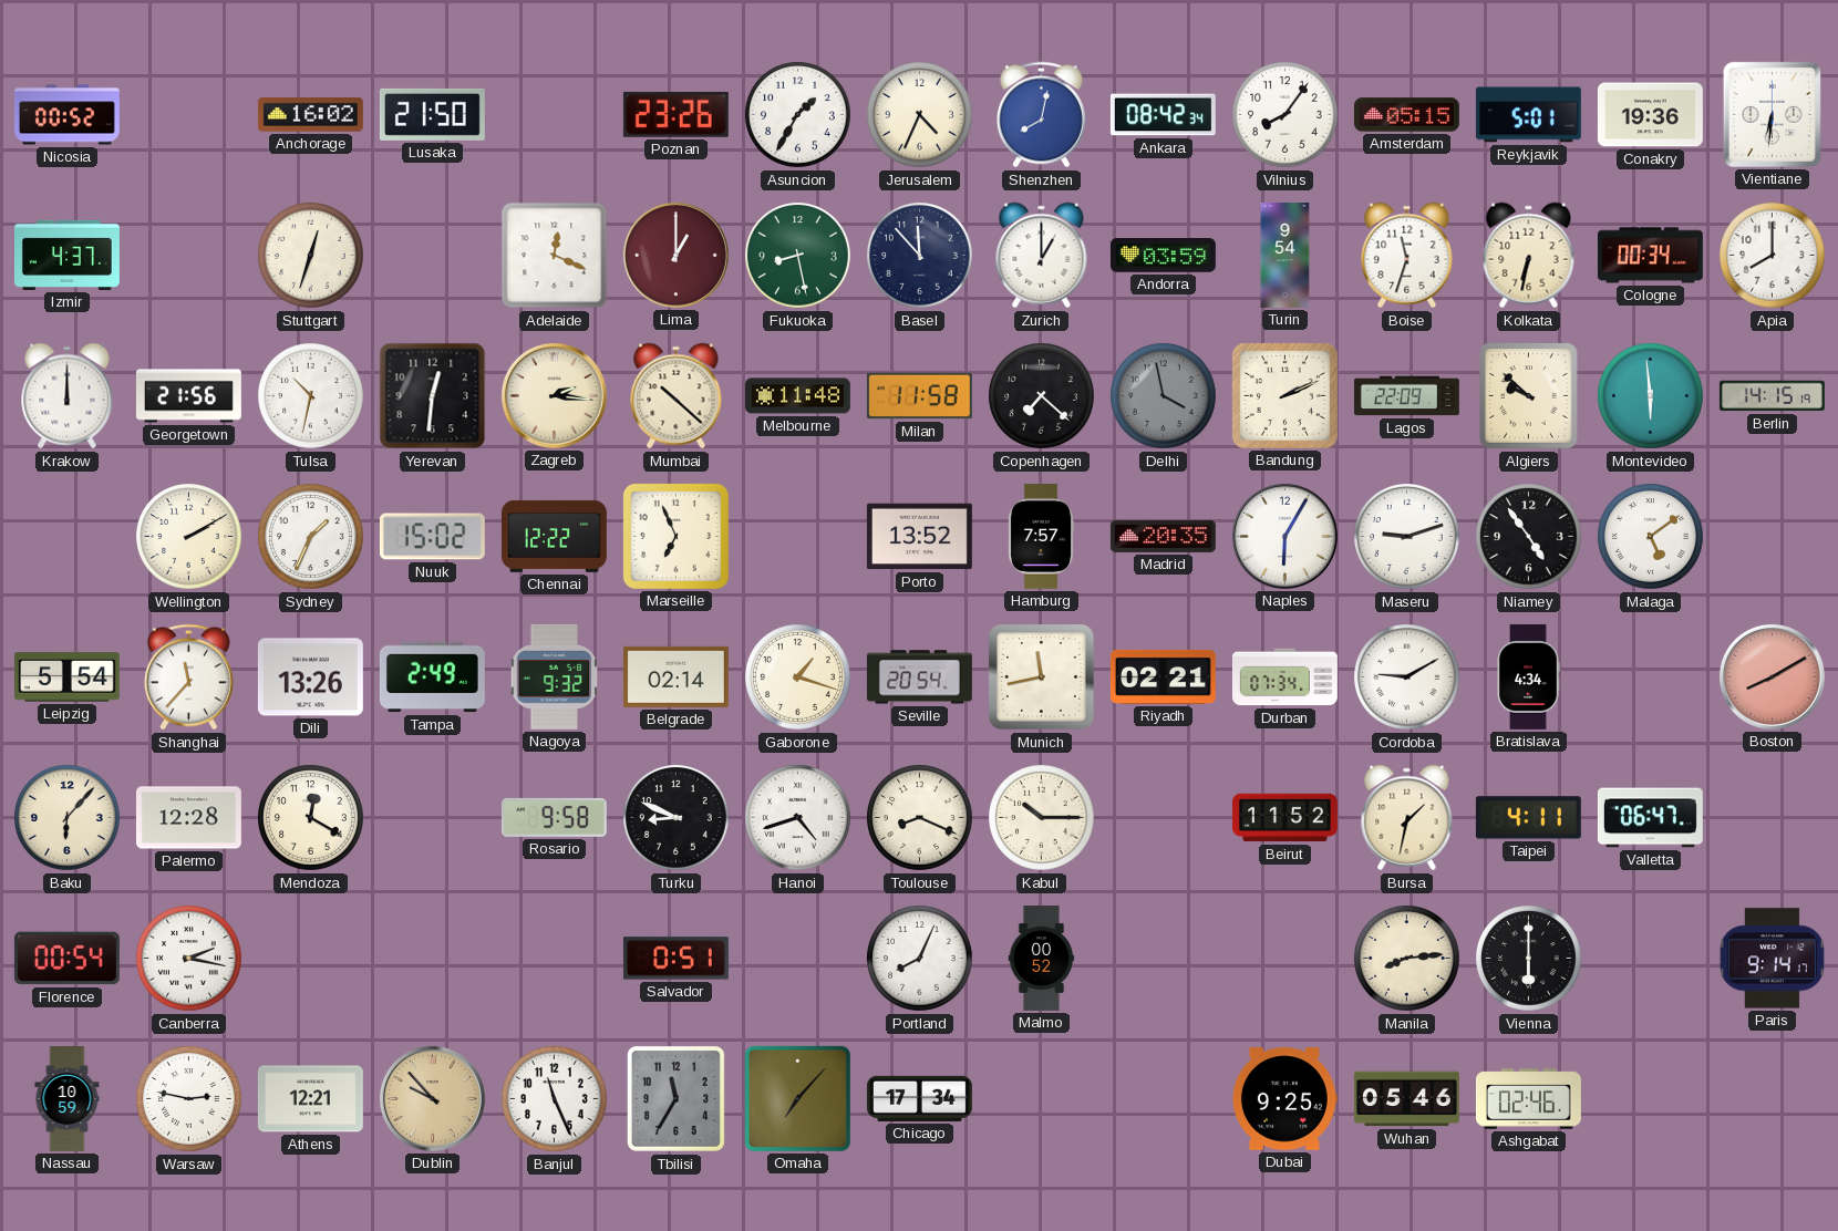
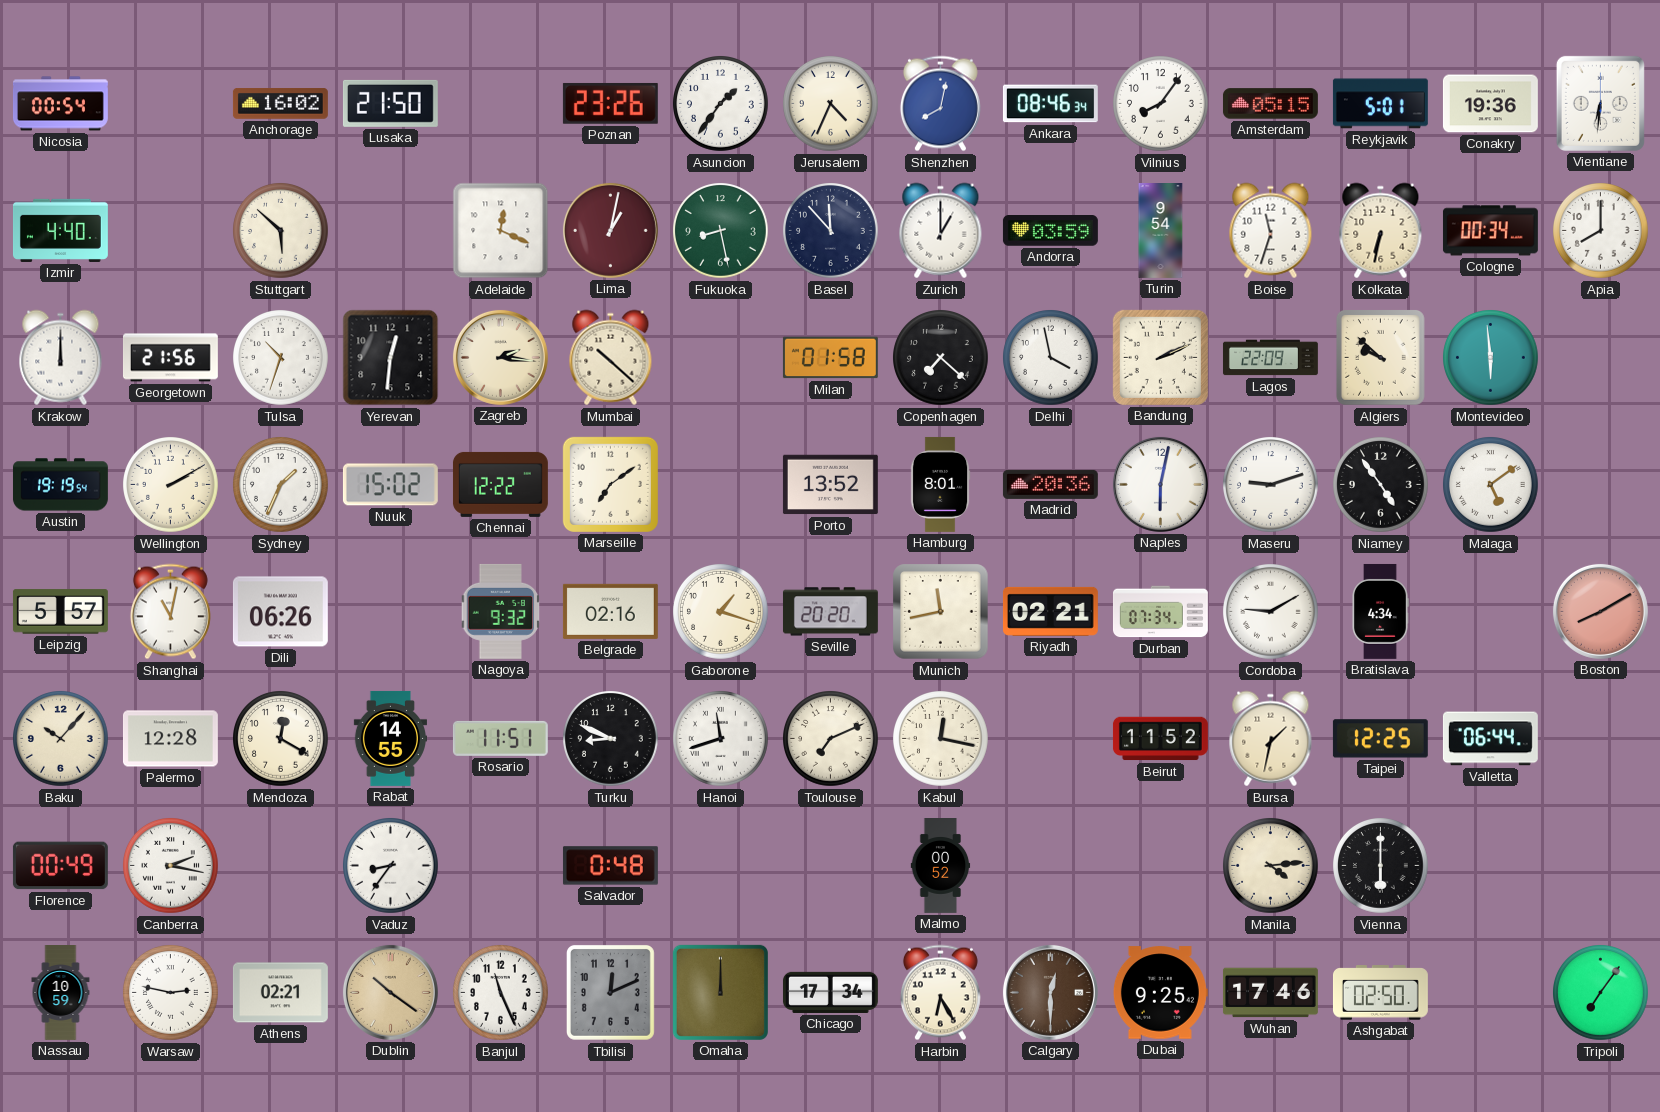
Nicosia: 00:52 -> 00:54
Asuncion: 1:35 -> 1:36
Ankara: 08:42 -> 08:46
Izmir: 4:37 -> 4:40
Stuttgart: 12:33 -> 5:52
Lima: 1:00 -> 1:02
Tulsa: 10:32 -> 10:33
Melbourne: 11:48 -> none
Milan: 11:58 -> 01:58
Delhi dial: grey -> white
Berlin: 14:15 -> none
Austin: none -> 19:19
Marseille: 6:56 -> 7:09
Hamburg: 7:57 -> 8:01
Madrid: 20:35 -> 20:36
Naples: 6:05 -> 6:02
Leipzig: 5:54 -> 5:57
Shanghai: 11:37 -> 11:02
Dili: 13:26 -> 06:26
Tampa: 2:49 -> none
Belgrade: 02:14 -> 02:16
Seville: 20:54 -> 20:20
Baku: 6:07 -> 10:07
Rabat: none -> 14:55
Rosario: 9:58 -> 11:51
Hanoi: 4:42 -> 11:42
Toulouse: 8:19 -> 7:11
Kabul: 10:15 -> 12:17
Taipei: 4:11 -> 12:25
Valletta: 06:47 -> 06:44
Florence: 00:54 -> 00:49
Vaduz: none -> 8:36
Salvador: 0:51 -> 0:48
Portland: 8:04 -> none
Manila: 8:14 -> 4:14
Paris: 9:14 -> none
Athens: 12:21 -> 02:21
Dublin: 9:53 -> 10:21
Tbilisi: 11:35 -> 12:11
Omaha: 7:07 -> 12:00
Harbin: none -> 6:25
Calgary: none -> 12:30
Wuhan: 05:46 -> 17:46
Ashgabat: 02:46 -> 02:50
Tripoli: none -> 7:06
